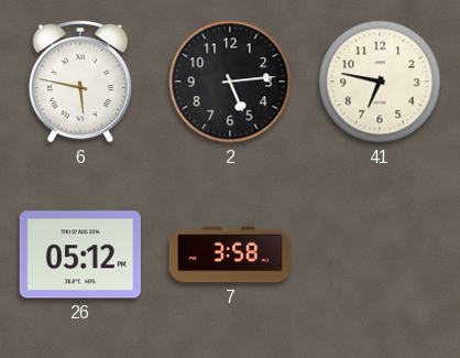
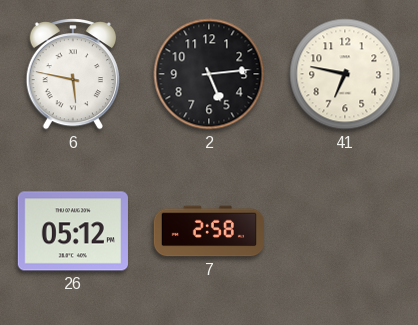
7: 3:58 -> 2:58
